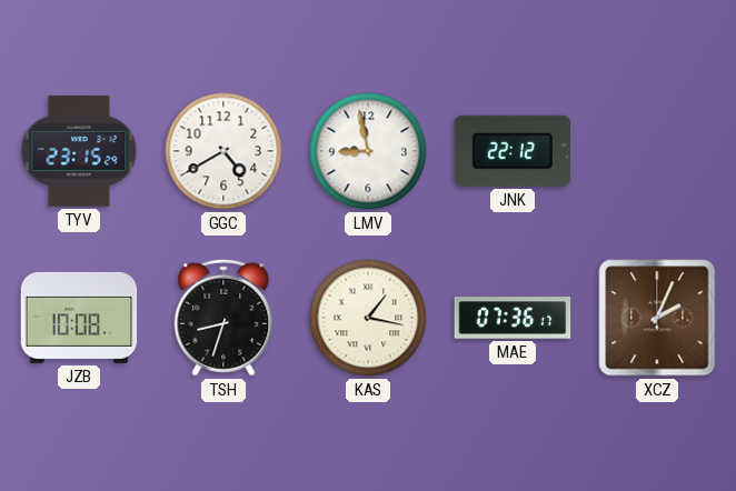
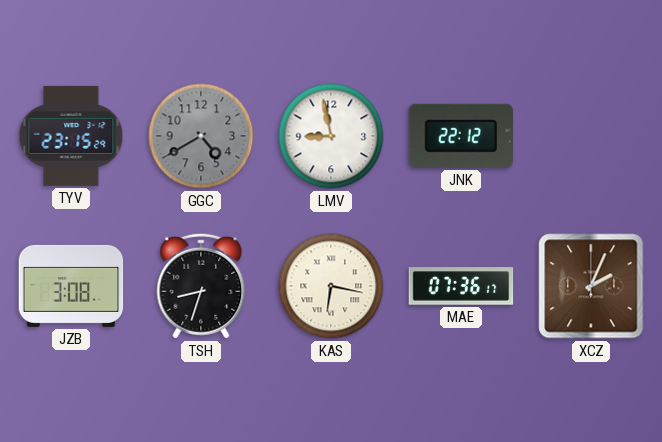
GGC dial: white -> grey
JZB: 10:08 -> 3:08
KAS: 1:17 -> 6:17
